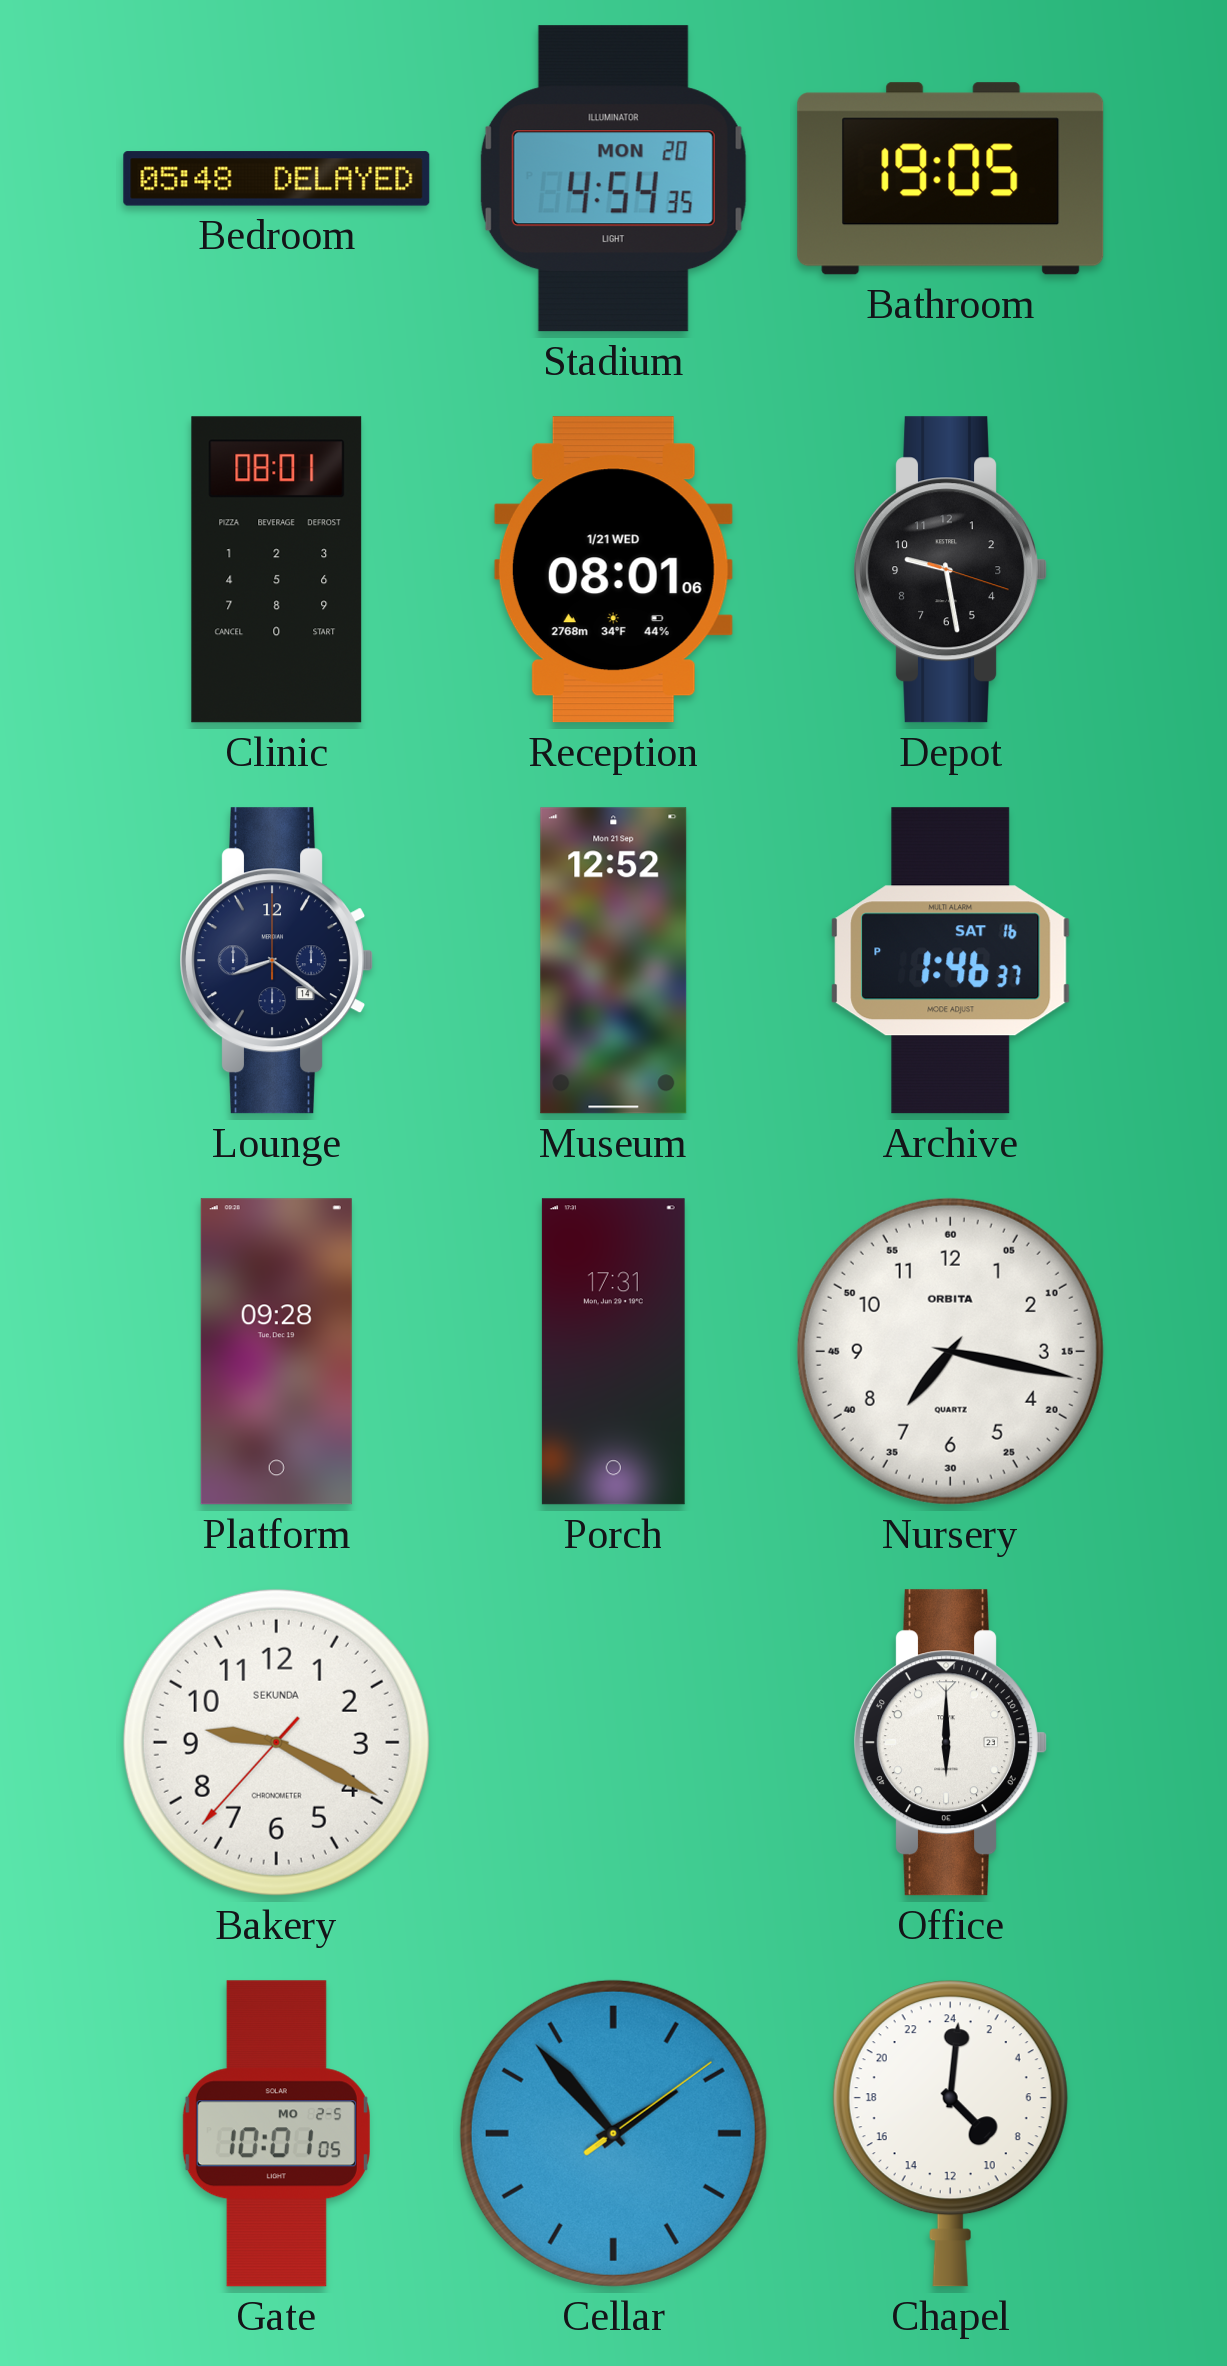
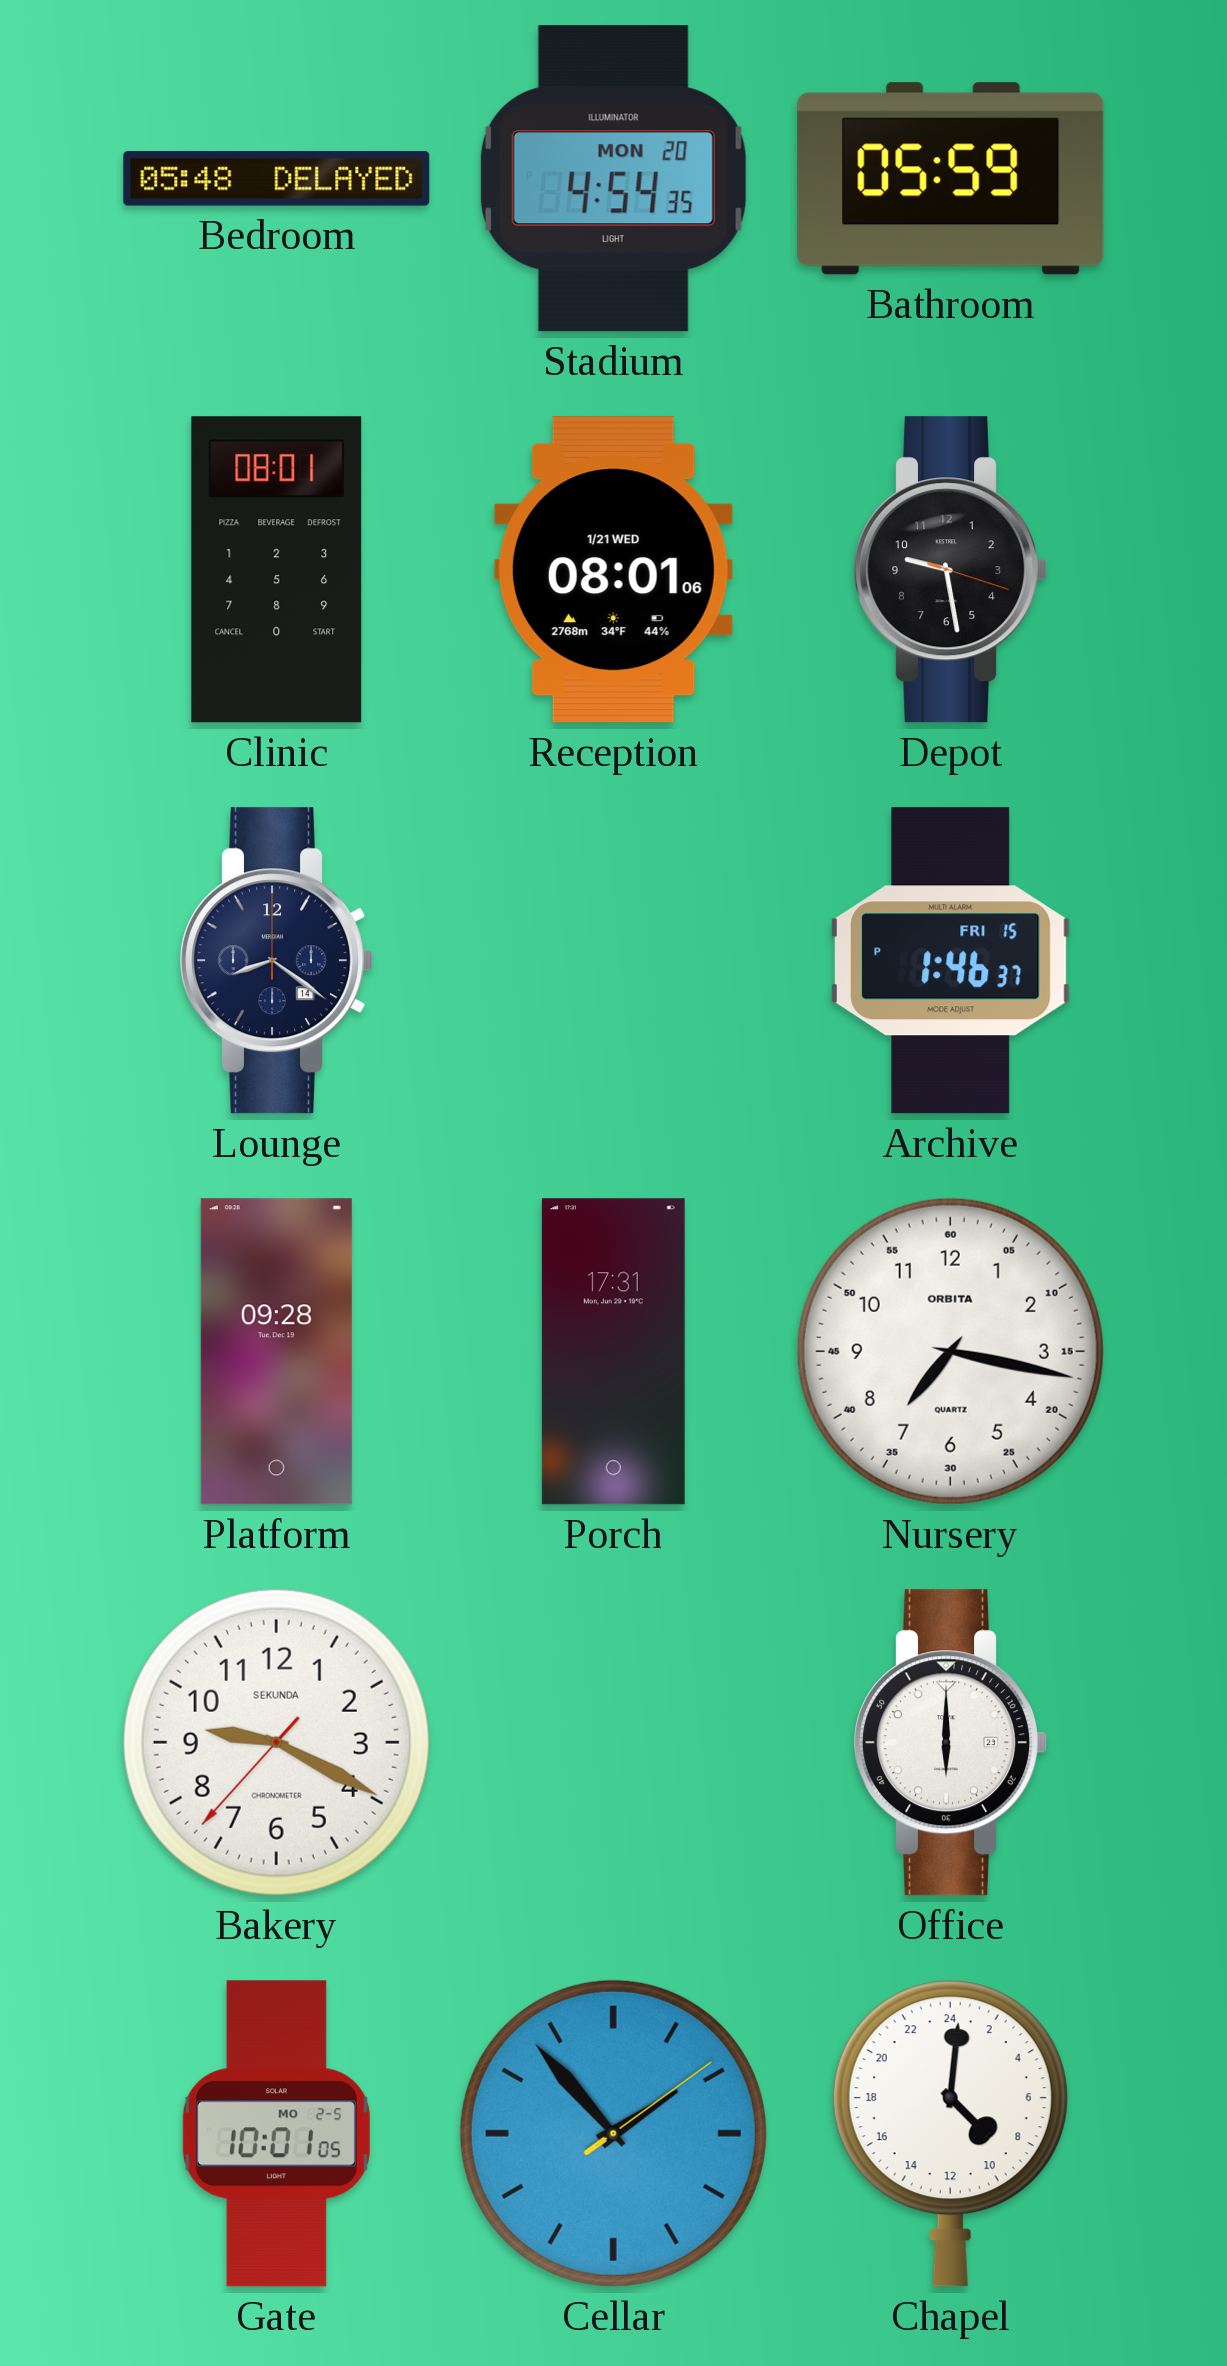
Bathroom: 19:05 -> 05:59
Museum: 12:52 -> none
Archive date: SAT 16 -> FRI 15
